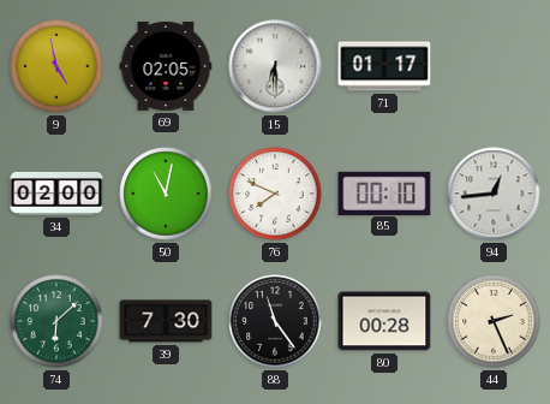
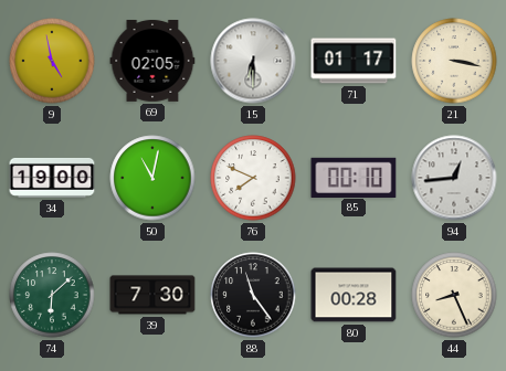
21: none -> 3:17
34: 02:00 -> 19:00
44: 2:26 -> 8:26
